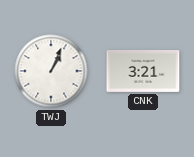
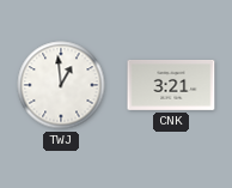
TWJ: 1:04 -> 12:59
